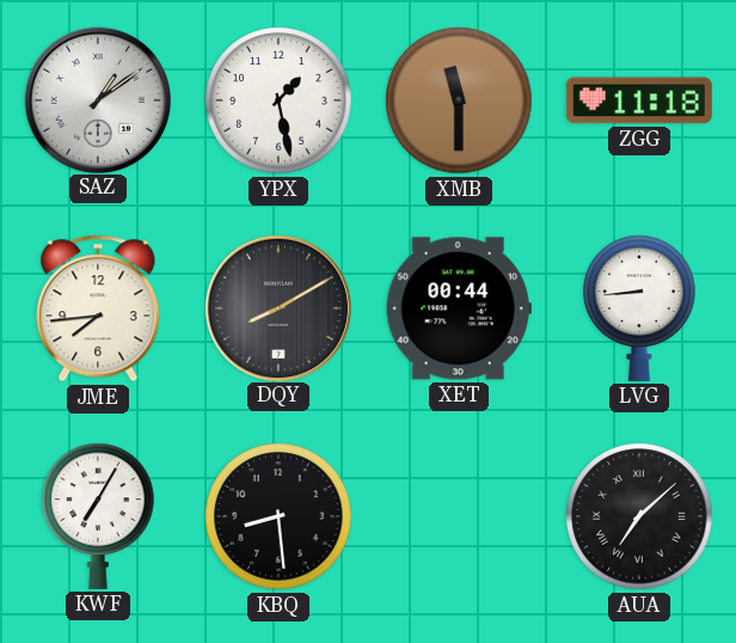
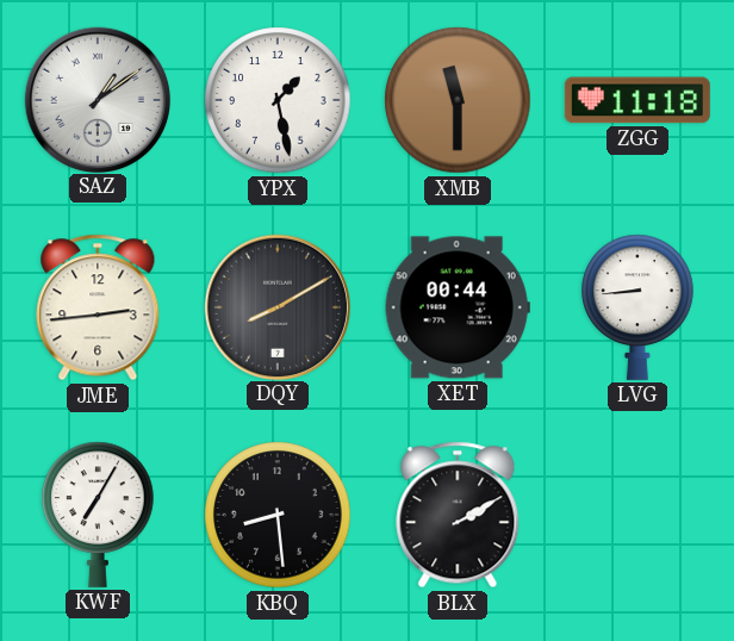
JME: 7:44 -> 2:44
BLX: none -> 2:10
AUA: 7:08 -> none
